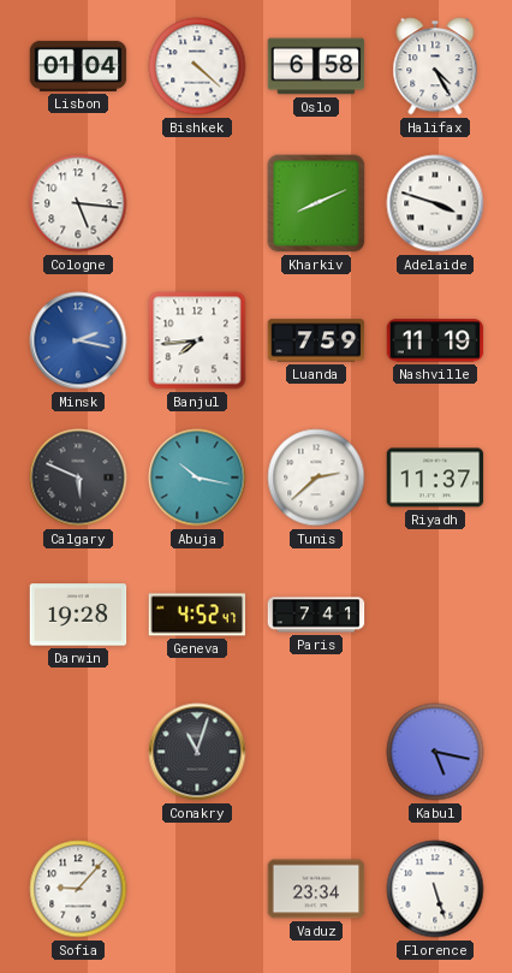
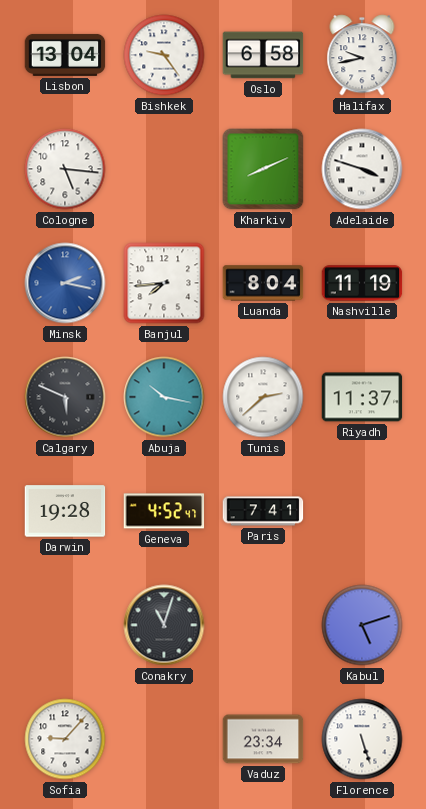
Lisbon: 01:04 -> 13:04
Bishkek: 4:22 -> 9:24
Halifax: 4:25 -> 9:43
Luanda: 7:59 -> 8:04
Kabul: 5:17 -> 5:12
